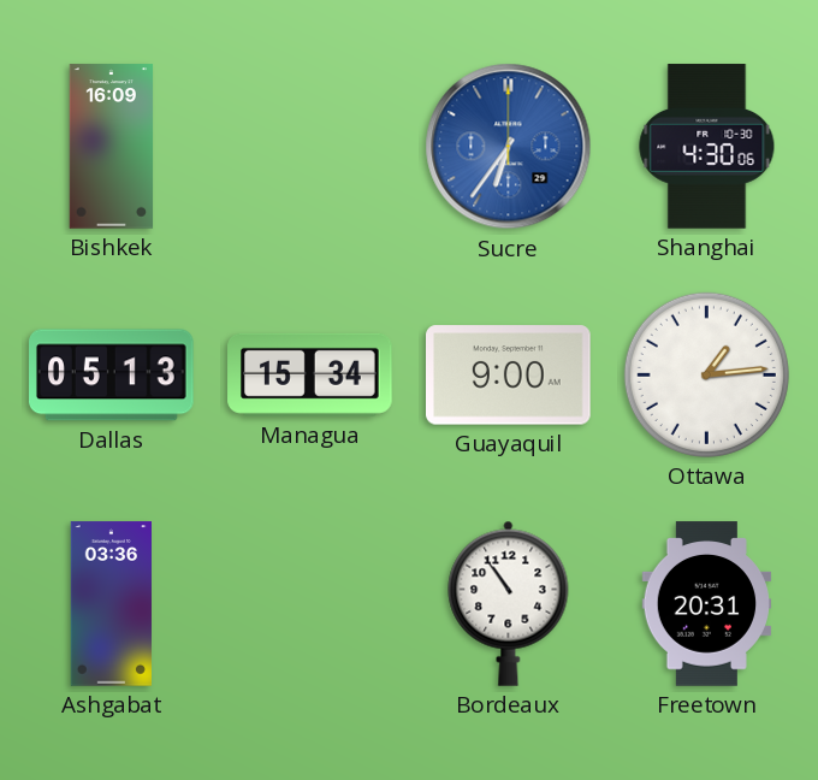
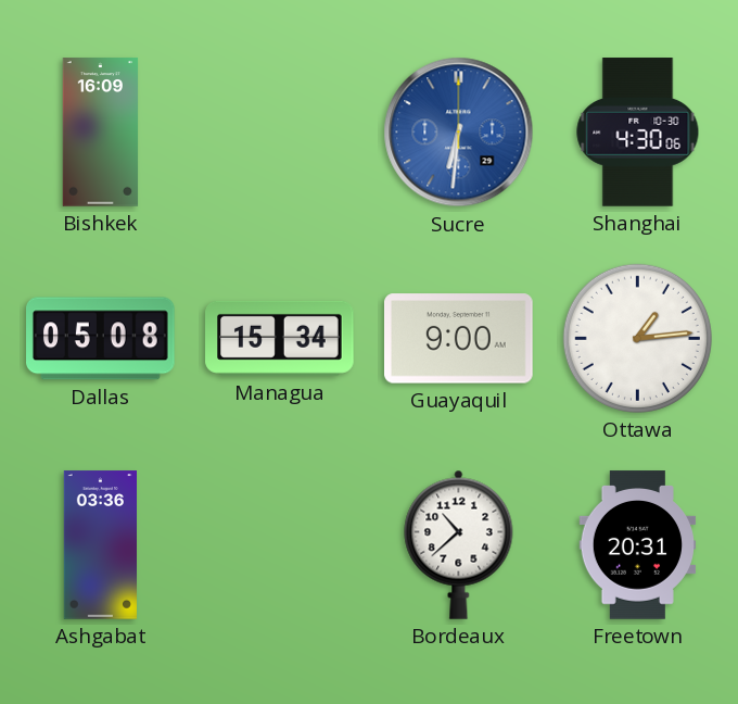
Sucre: 6:36 -> 6:31
Dallas: 05:13 -> 05:08
Bordeaux: 10:54 -> 10:38
